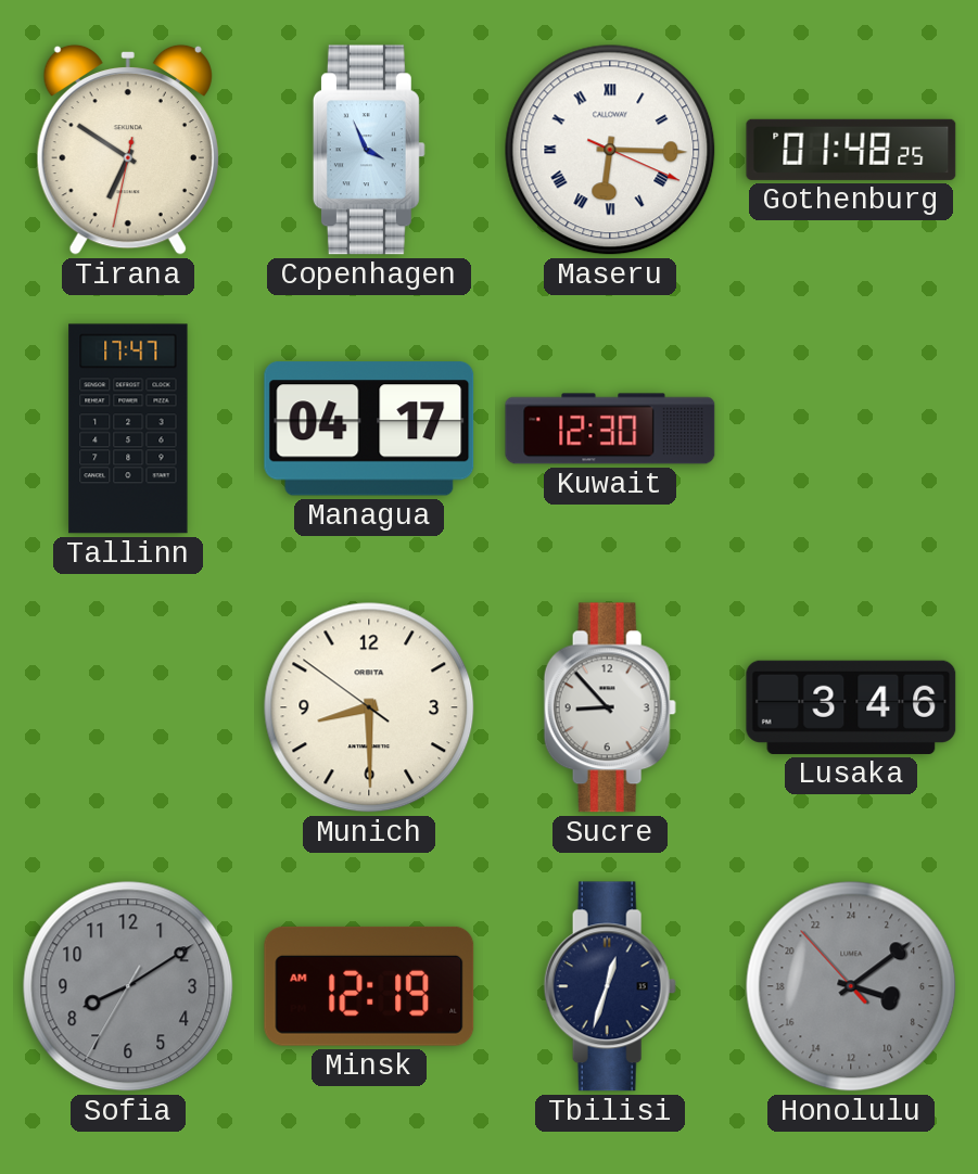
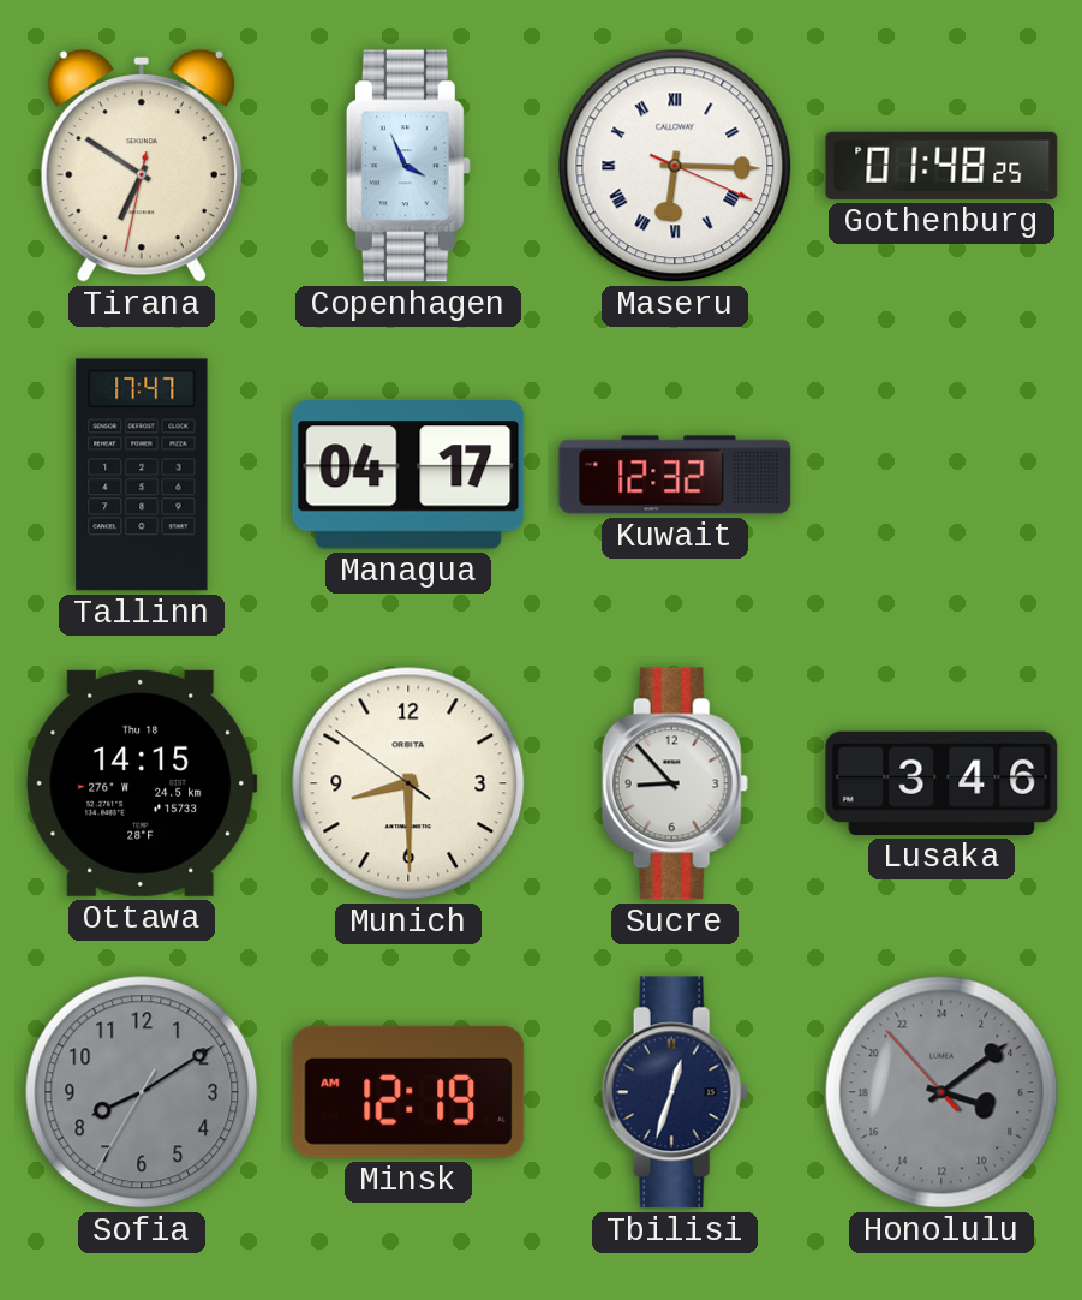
Kuwait: 12:30 -> 12:32
Ottawa: none -> 14:15
